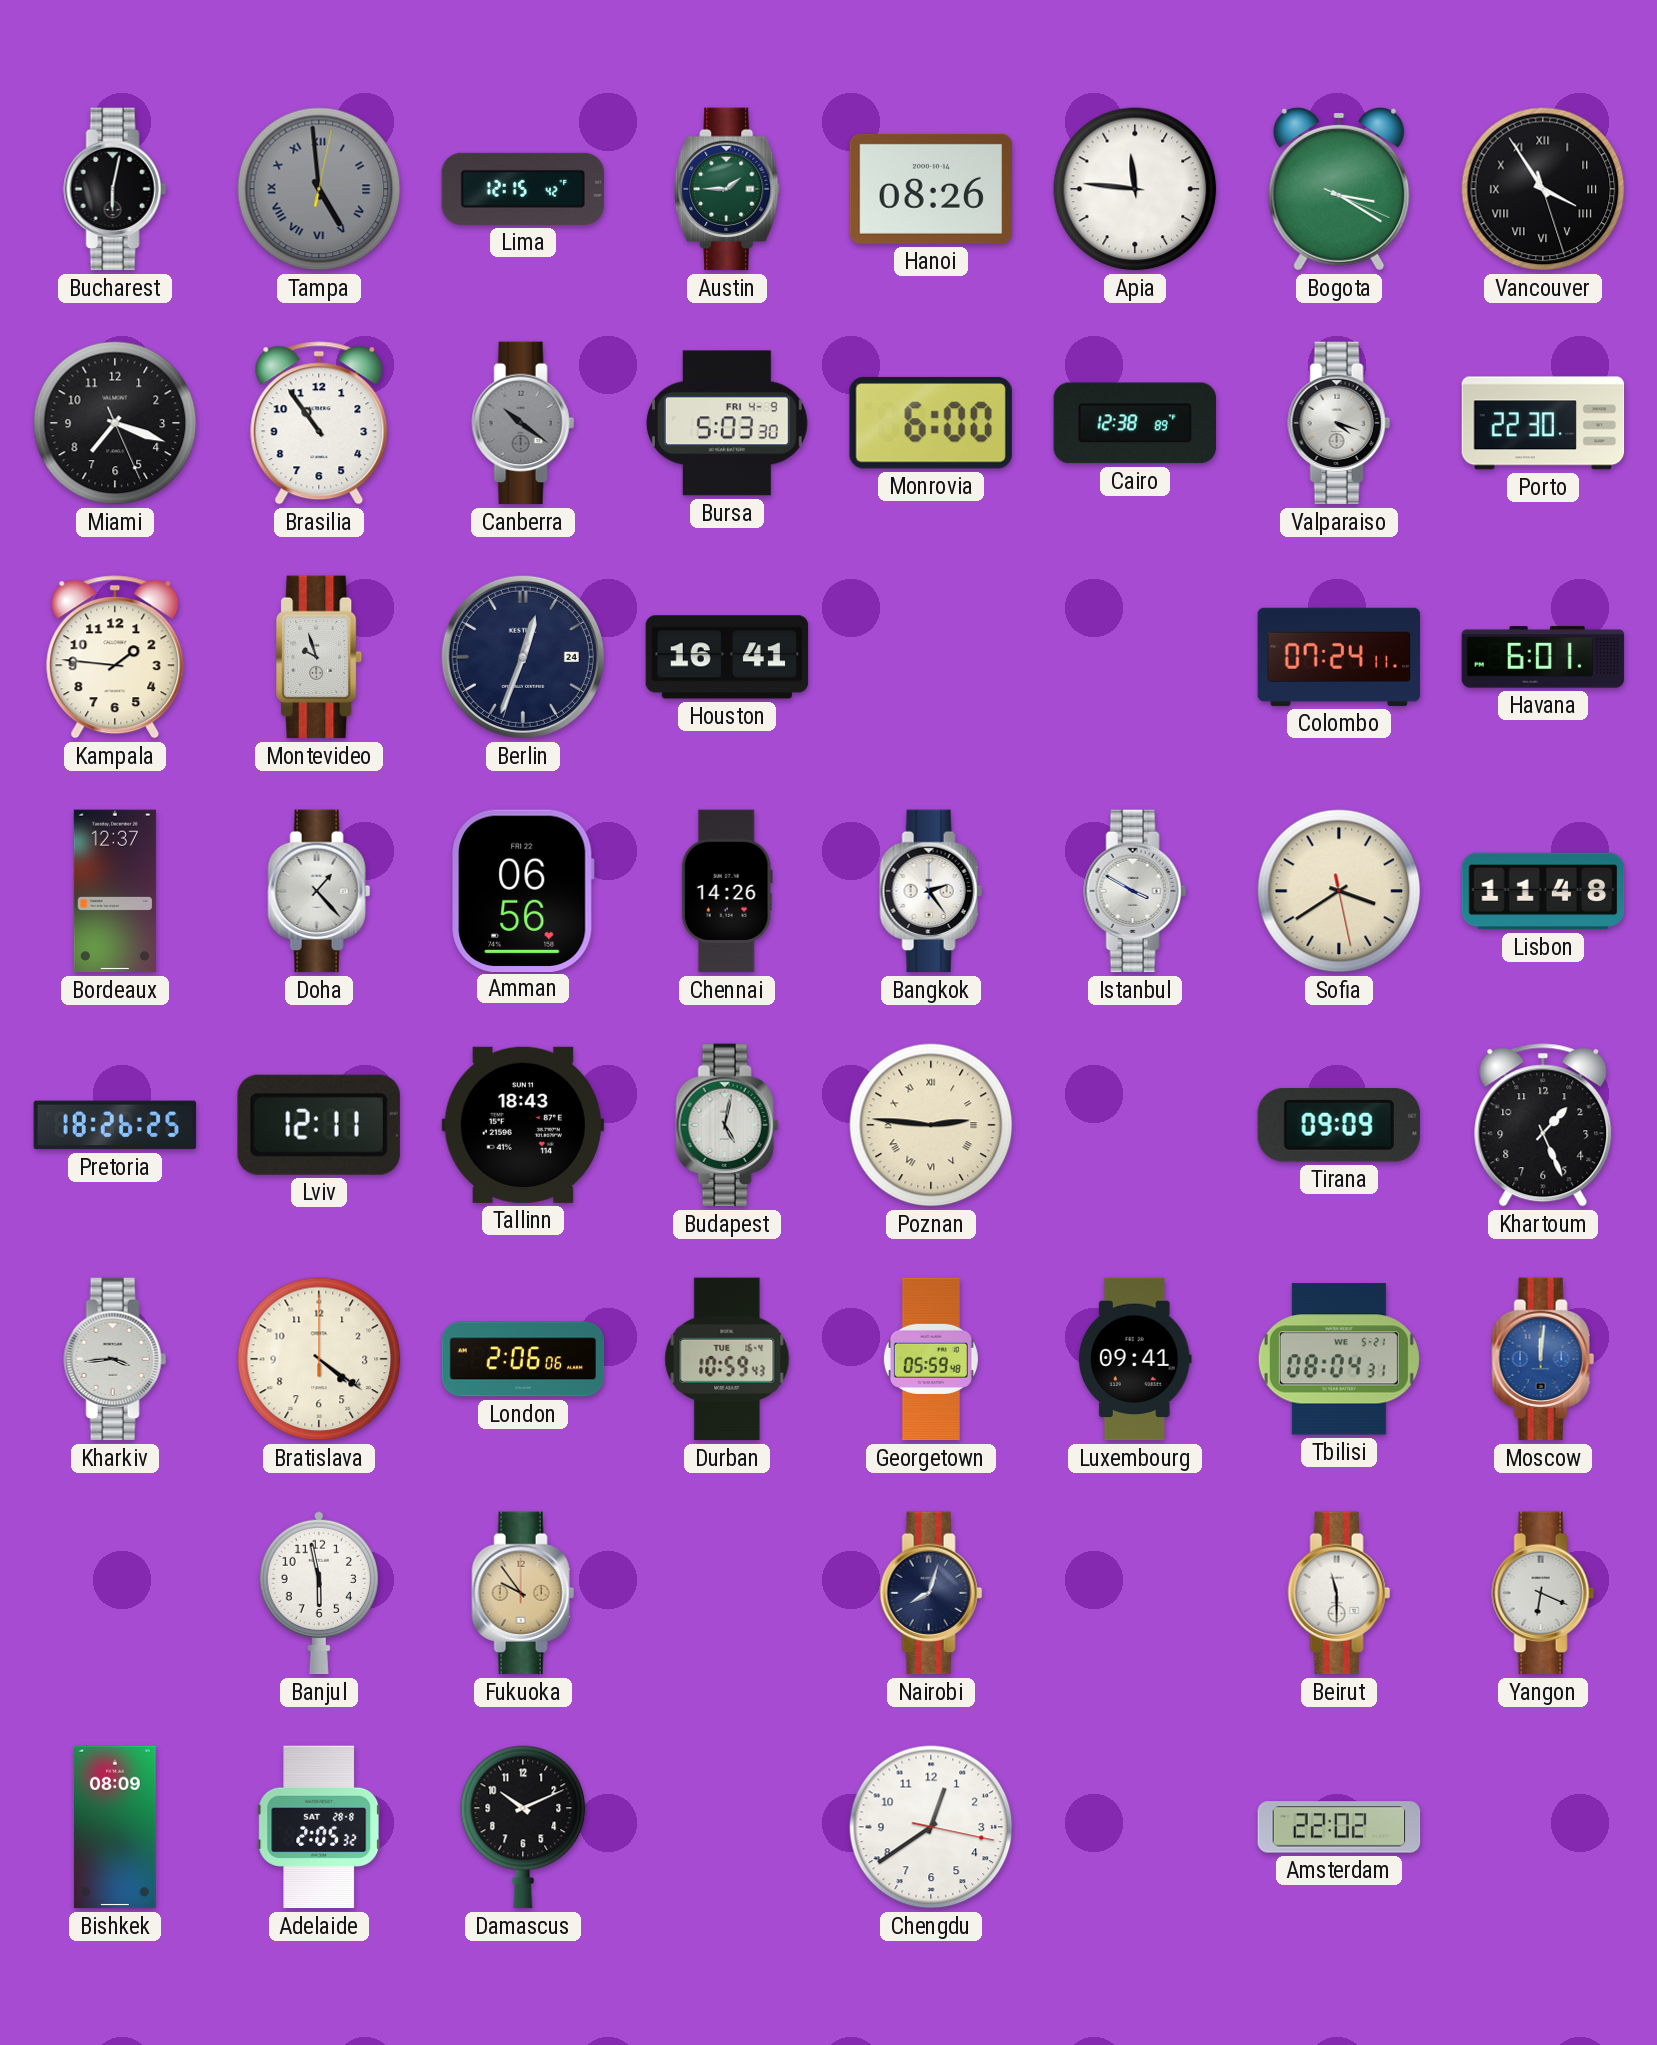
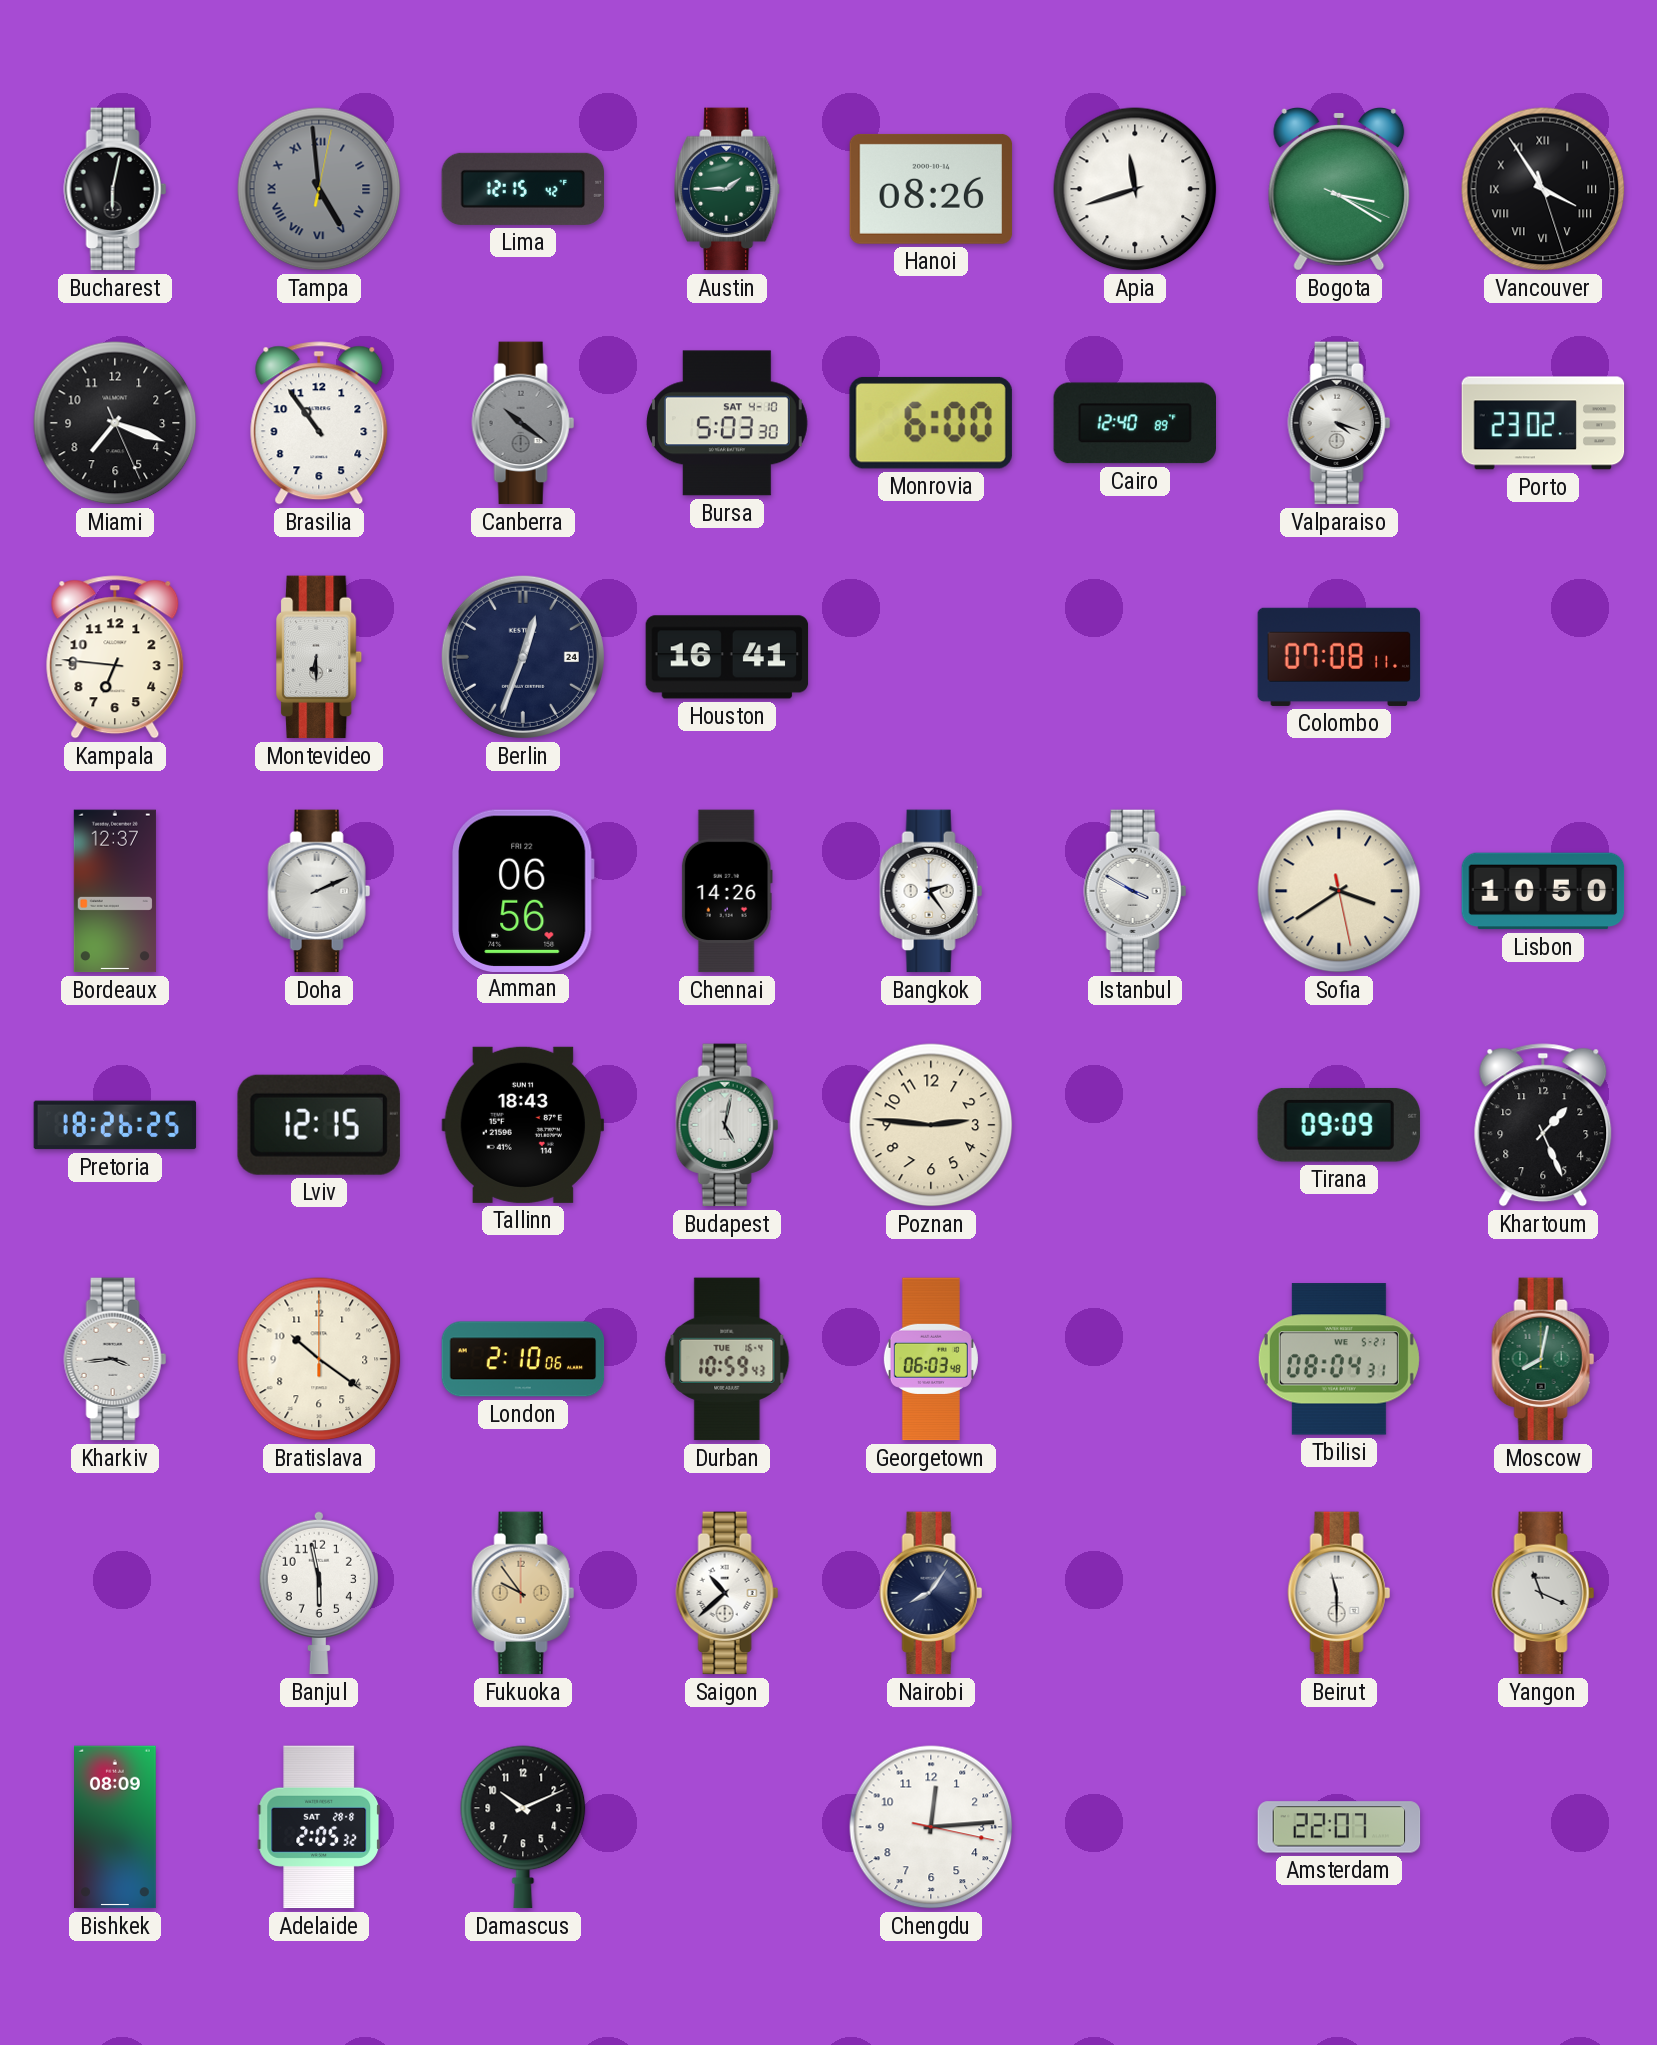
Apia: 11:46 -> 11:42
Bursa date: FRI 4-9 -> SAT 4-10
Cairo: 12:38 -> 12:40
Porto: 22:30 -> 23:02
Kampala: 1:46 -> 6:46
Montevideo: 9:57 -> 6:30
Colombo: 07:24 -> 07:08
Havana: 6:01 -> none
Doha: 1:23 -> 2:11
Lisbon: 11:48 -> 10:50
Lviv: 12:11 -> 12:15
Poznan numerals: Roman -> Arabic
Bratislava: 4:21 -> 10:21
London: 2:06 -> 2:10
Georgetown: 05:59 -> 06:03
Luxembourg: 09:41 -> none
Moscow: 12:01 -> 8:02
Moscow dial: blue -> green
Saigon: none -> 10:38
Nairobi: 8:03 -> 8:06
Yangon: 6:19 -> 11:19
Chengdu: 12:39 -> 12:14
Amsterdam: 22:02 -> 22:07
